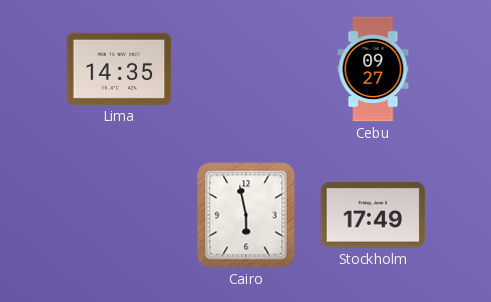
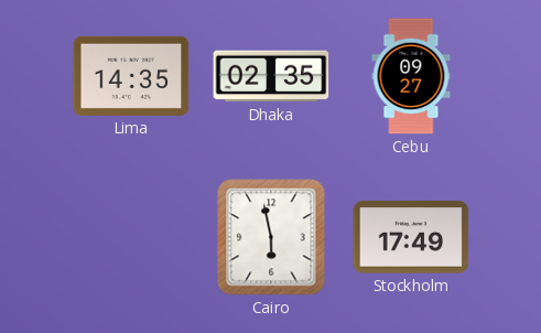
Dhaka: none -> 02:35
